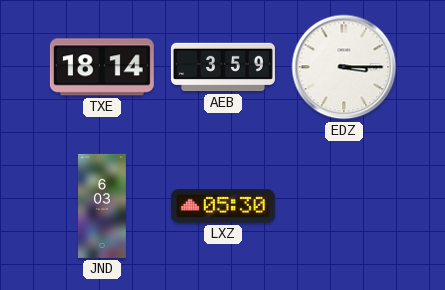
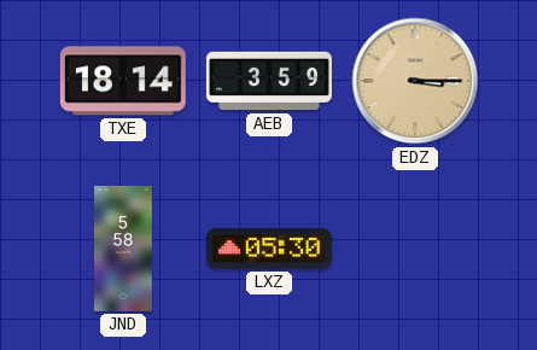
EDZ dial: white -> champagne
JND: 6:03 -> 5:58
